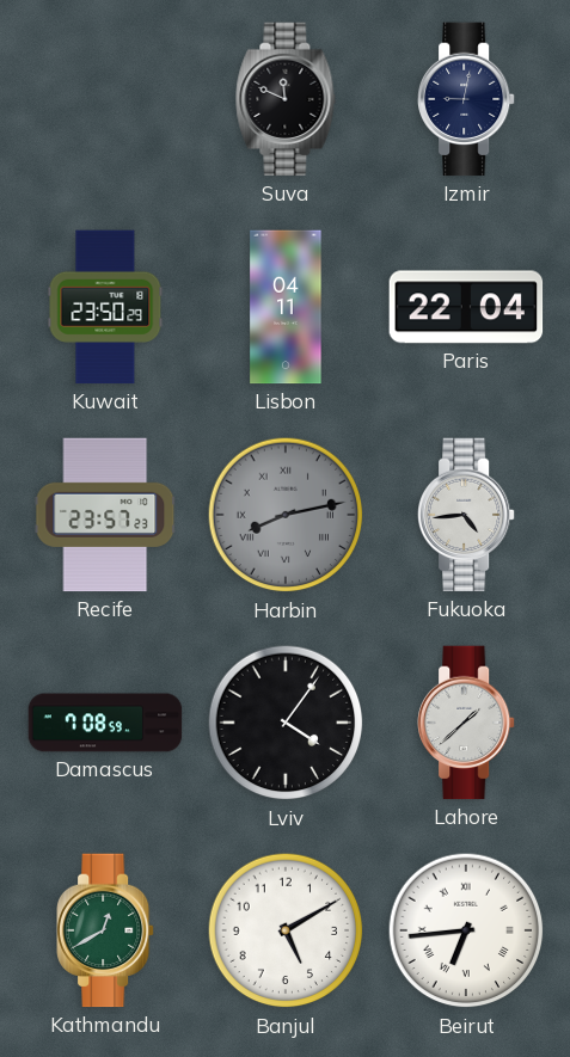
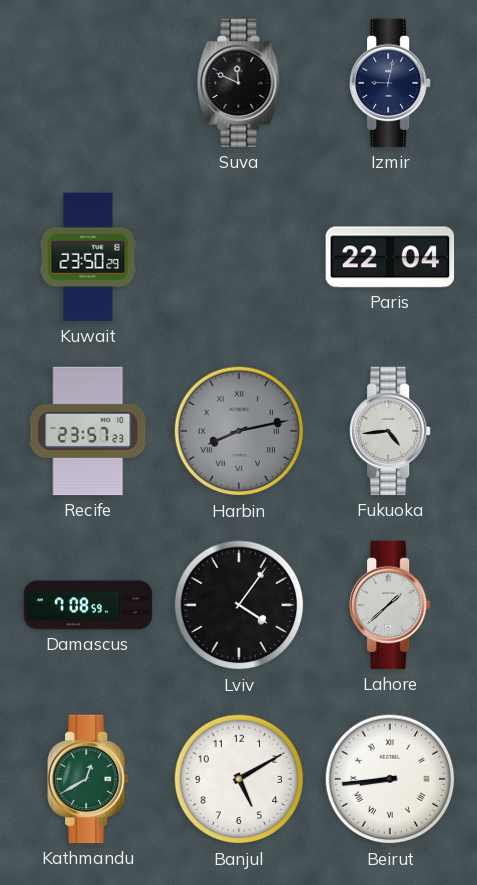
Lisbon: 04:11 -> none
Beirut: 6:44 -> 8:44
